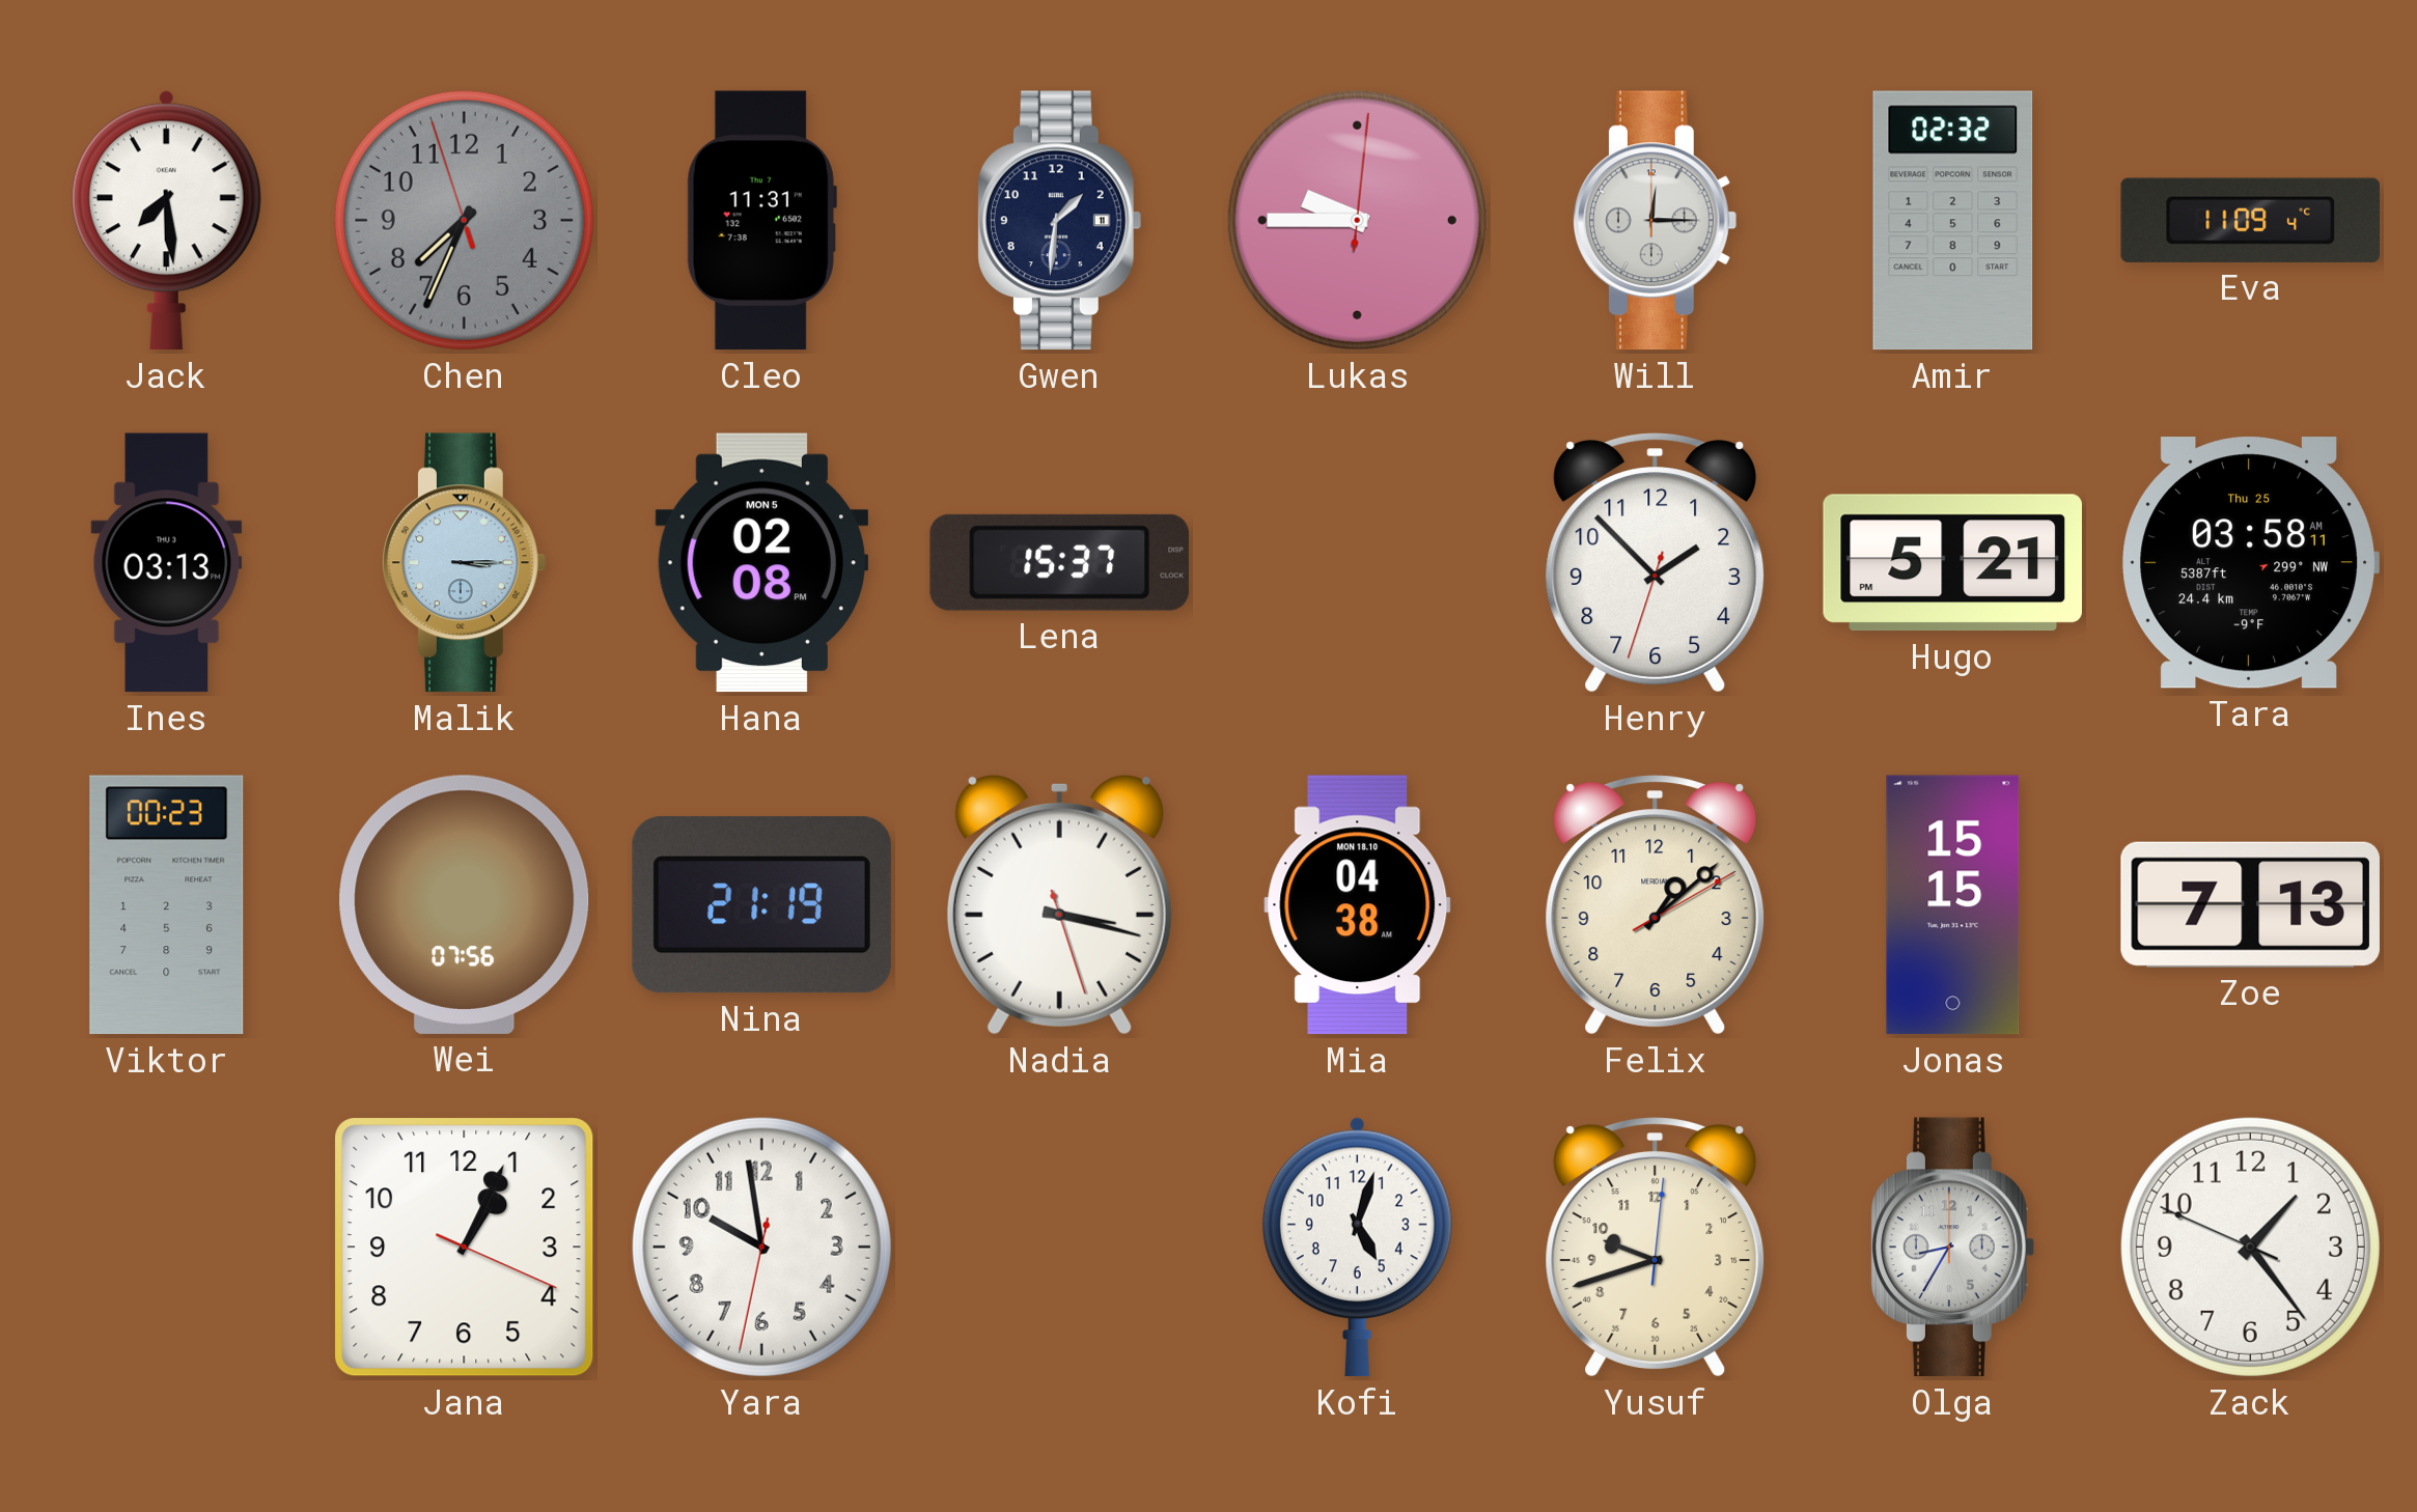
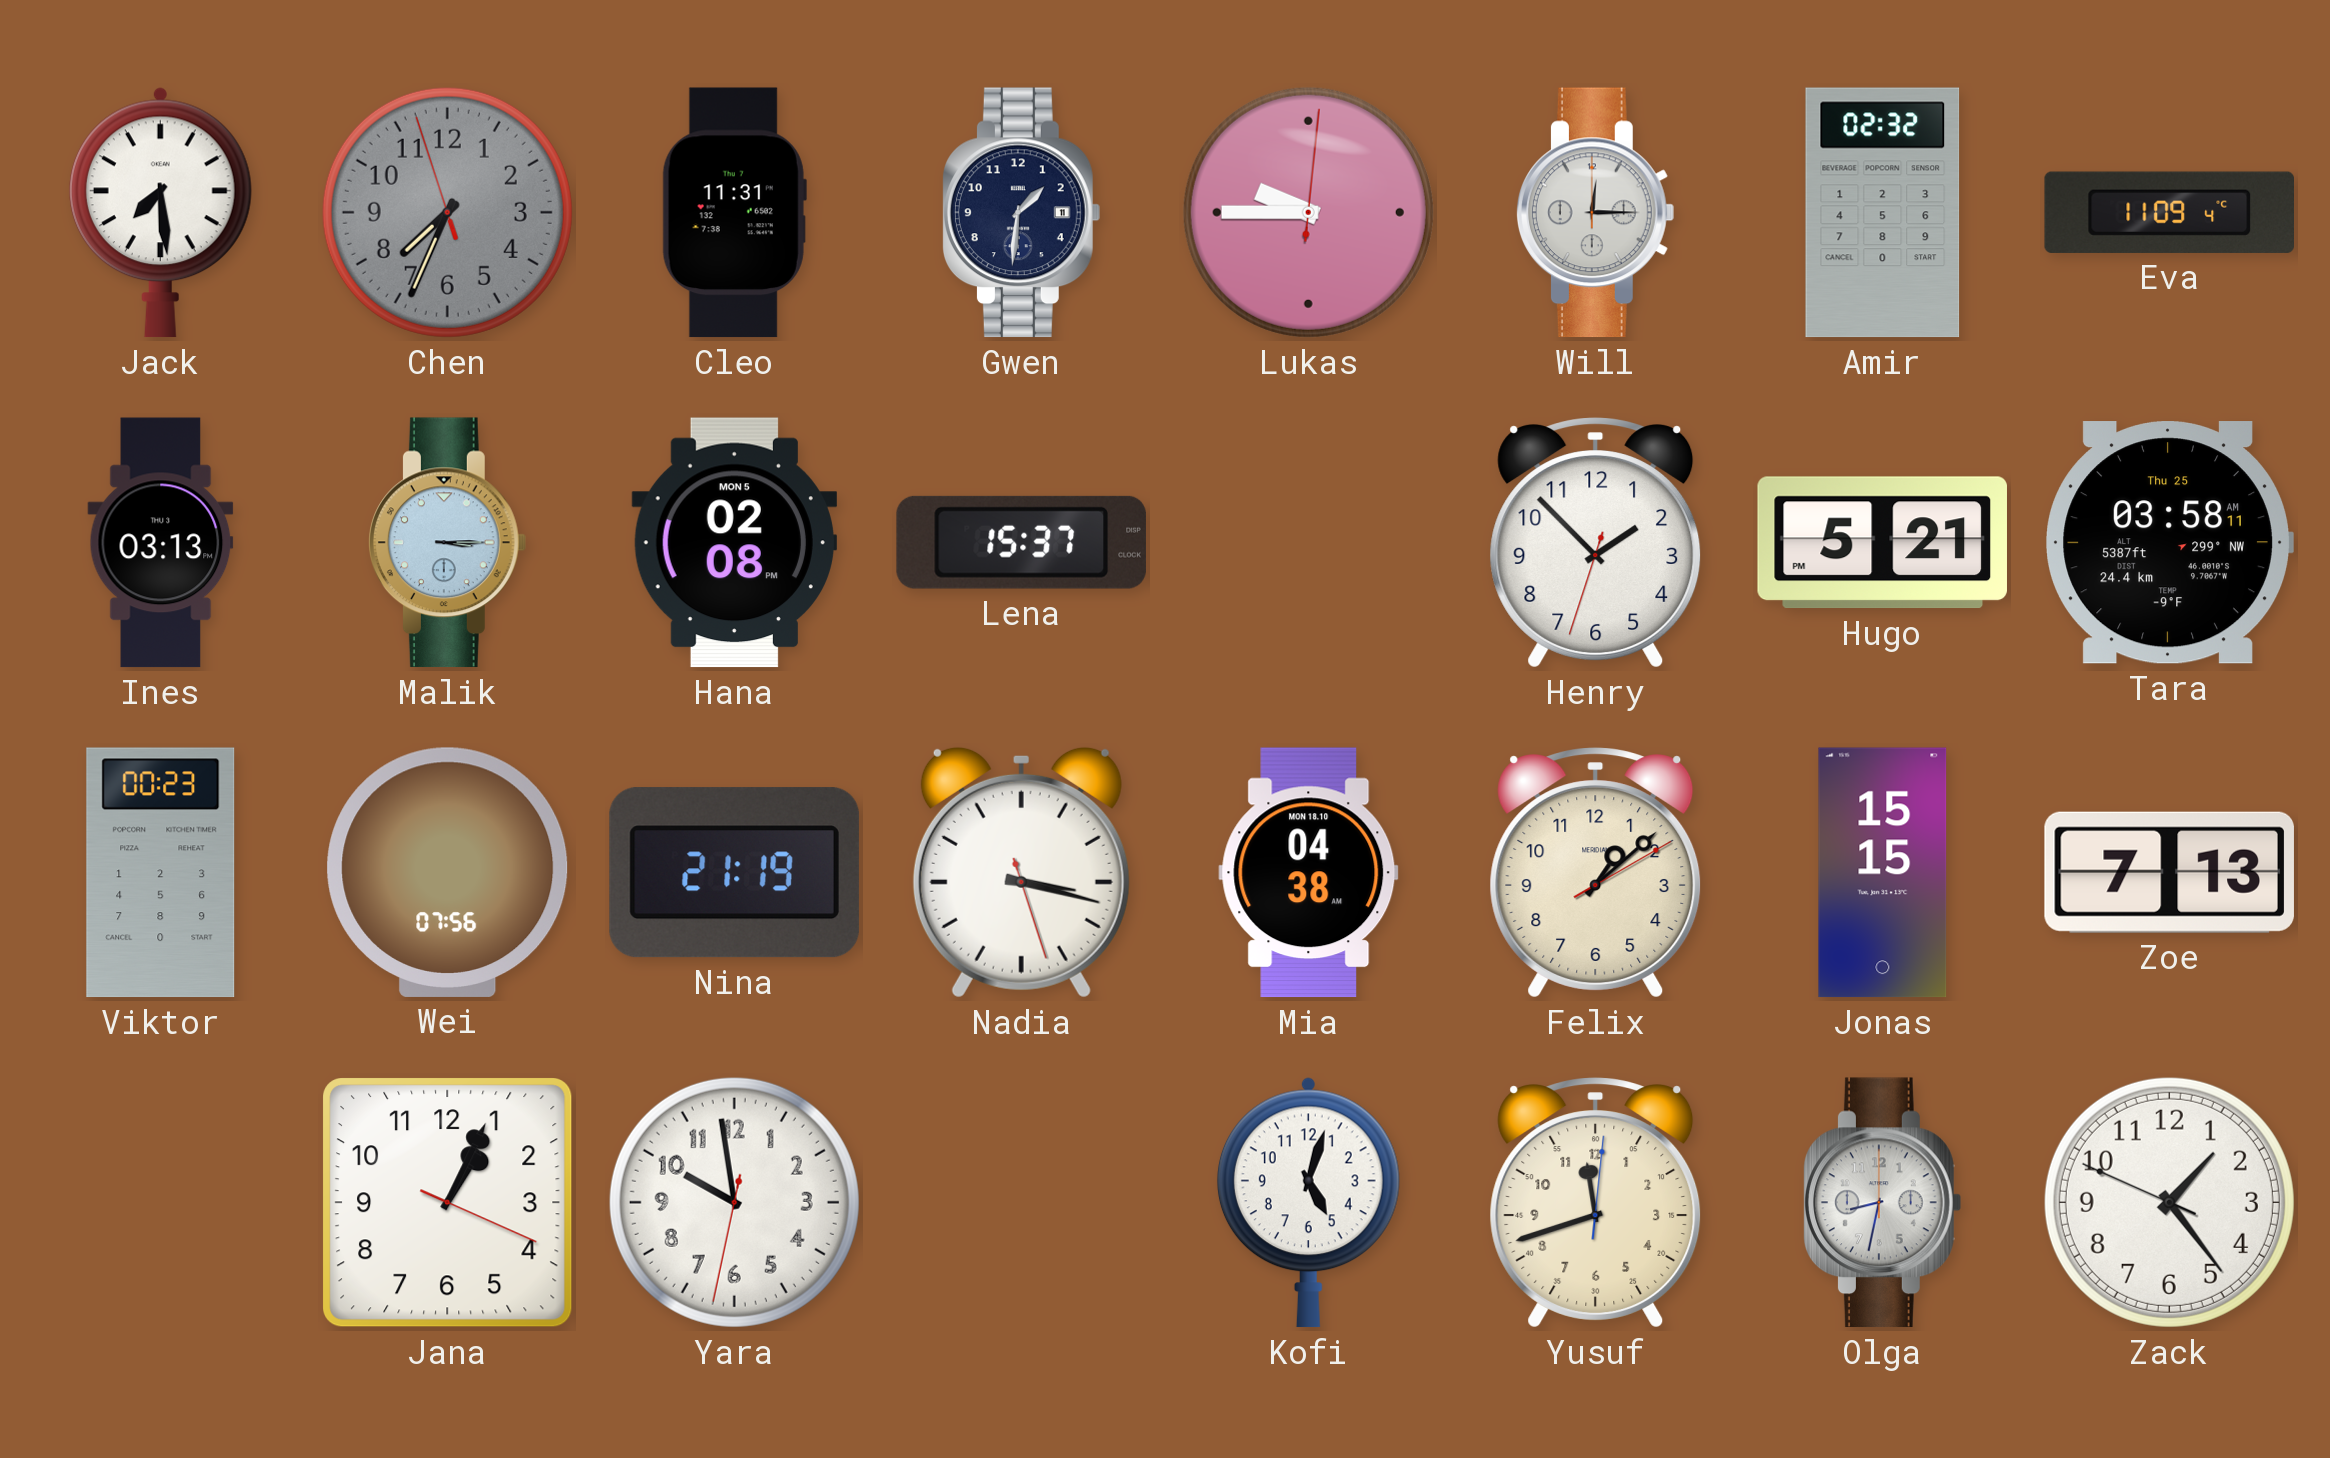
Yusuf: 9:42 -> 11:42
Olga: 8:35 -> 8:32
